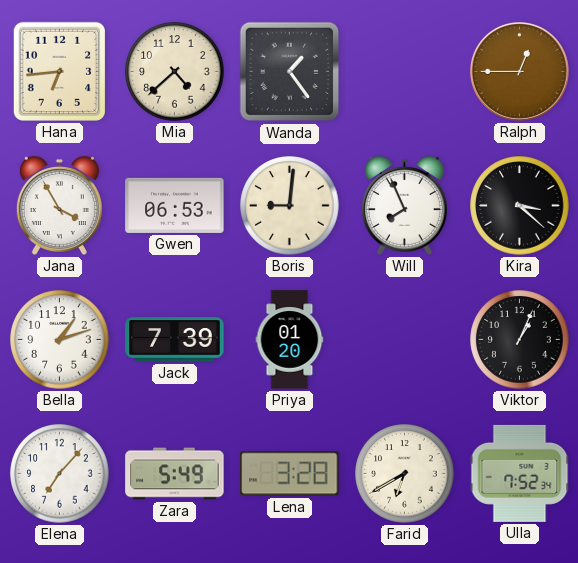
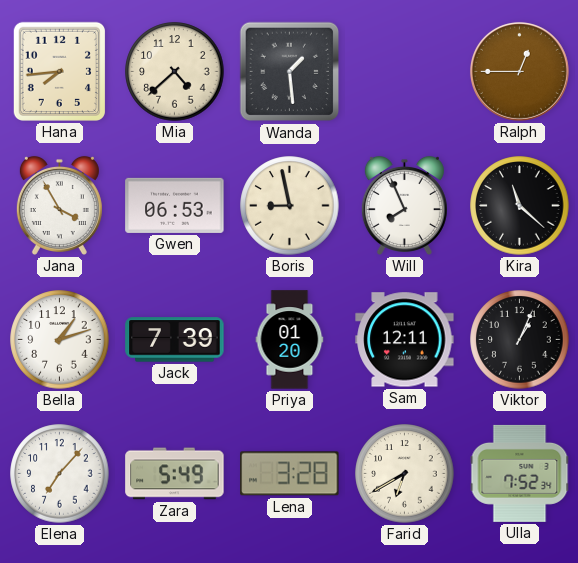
Hana: 6:44 -> 7:44
Wanda: 1:24 -> 1:29
Boris: 9:01 -> 8:58
Kira: 3:22 -> 11:22
Sam: none -> 12:11
